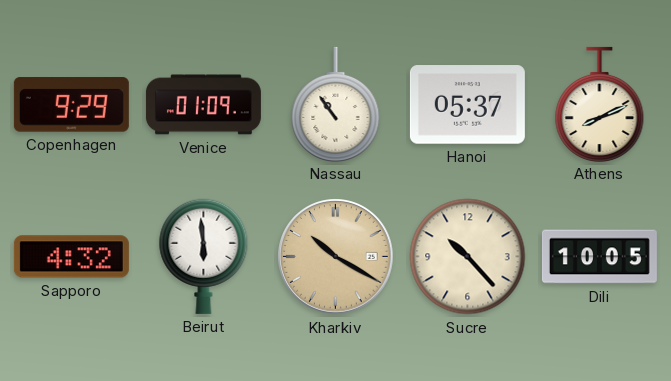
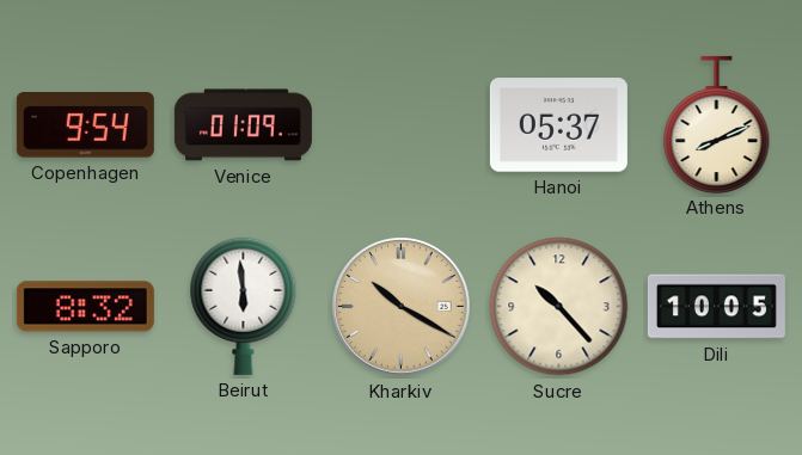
Copenhagen: 9:29 -> 9:54
Nassau: 10:54 -> none
Sapporo: 4:32 -> 8:32
